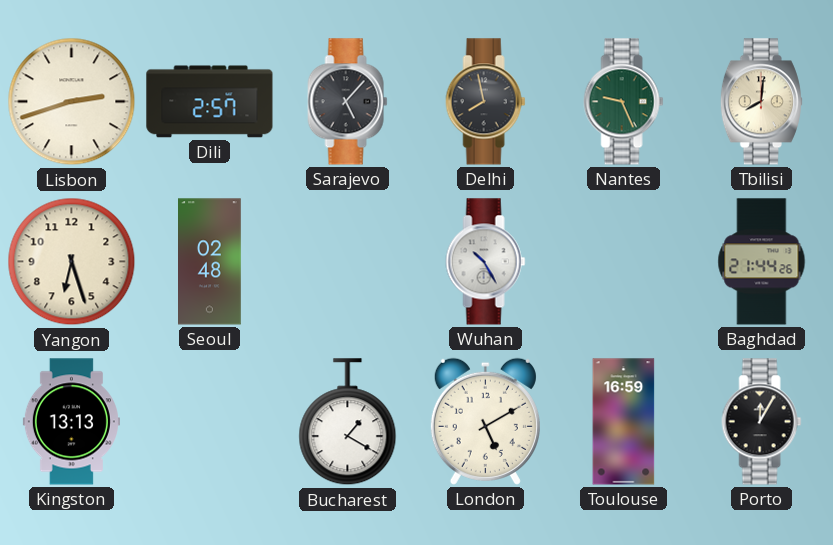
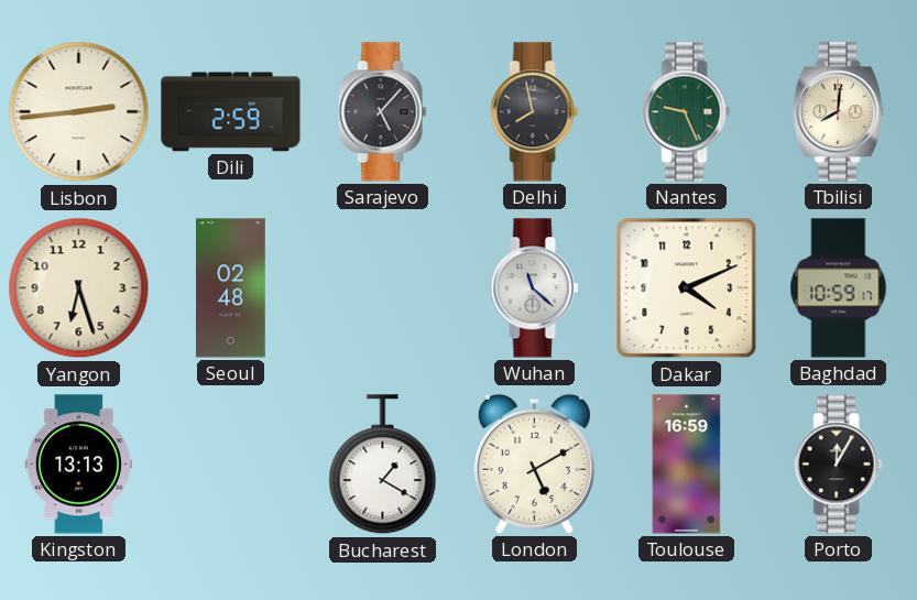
Lisbon: 2:42 -> 2:44
Dili: 2:57 -> 2:59
Wuhan: 10:25 -> 11:22
Dakar: none -> 4:11
Baghdad: 21:44 -> 10:59
